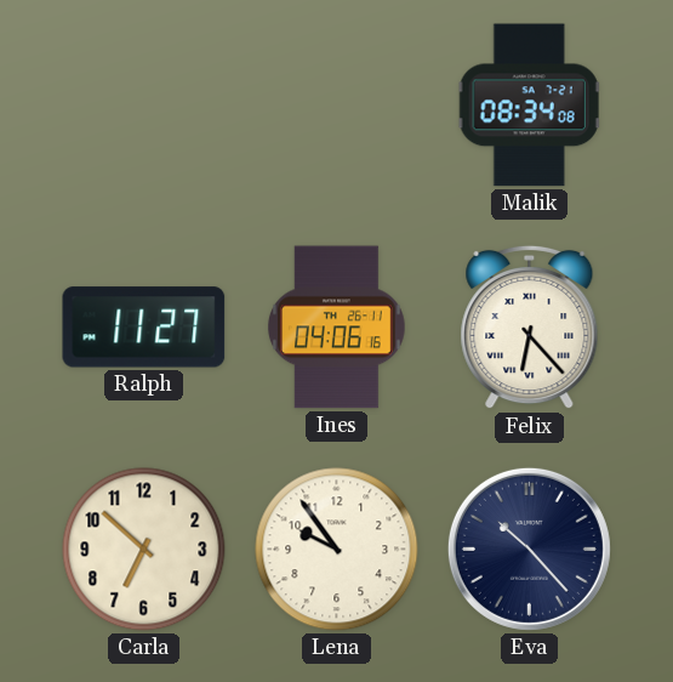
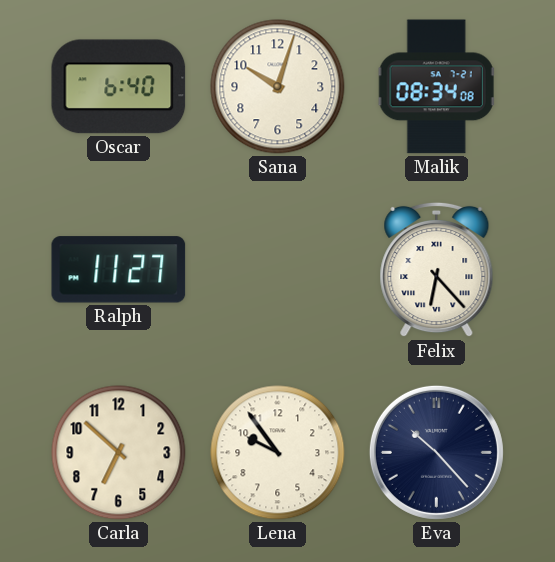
Oscar: none -> 6:40
Sana: none -> 10:03
Ines: 04:06 -> none
